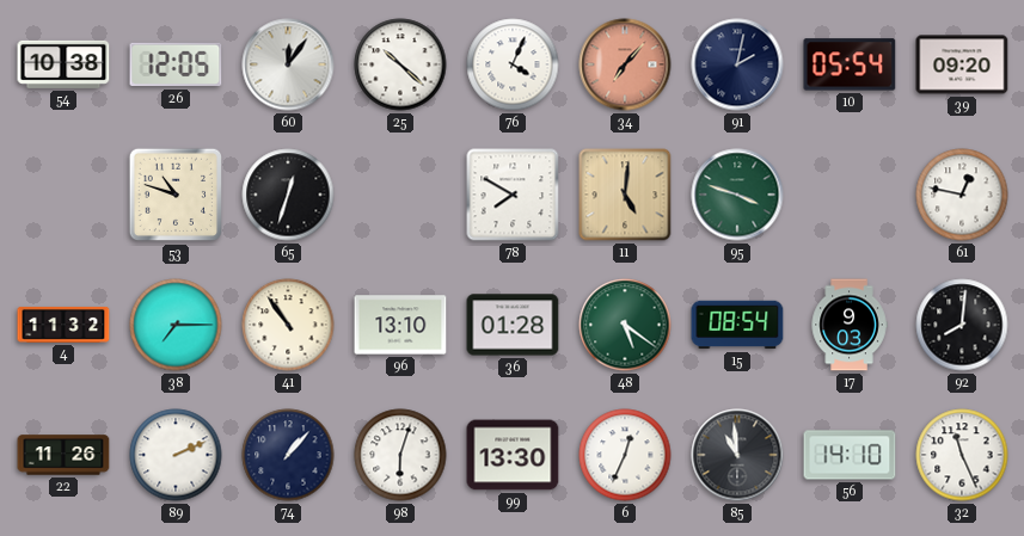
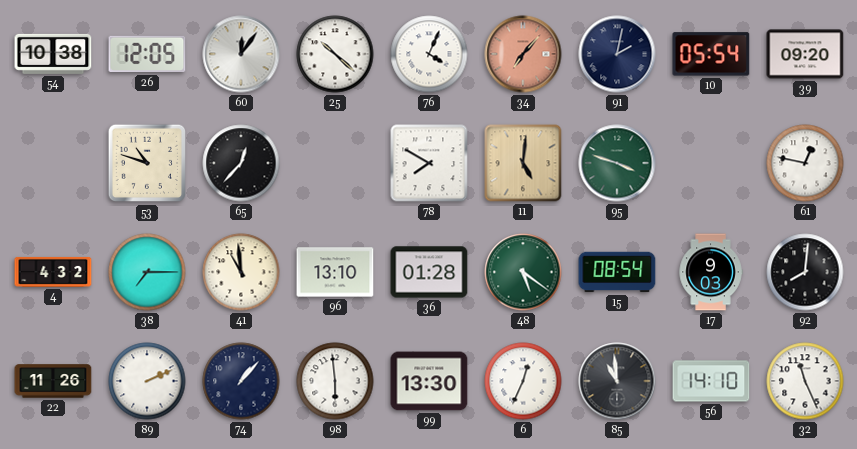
65: 12:33 -> 12:37
4: 11:32 -> 4:32
41: 10:54 -> 10:59
98: 6:03 -> 5:59
